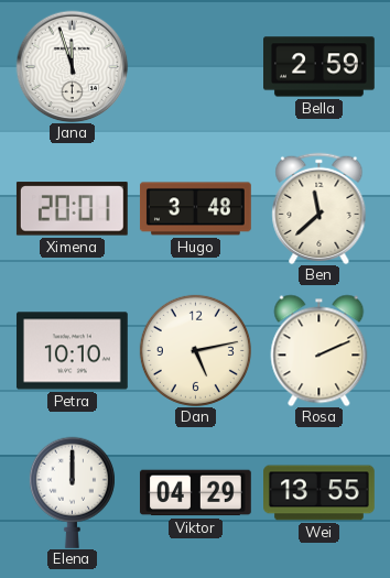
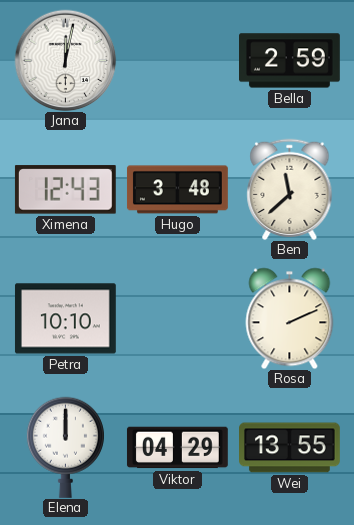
Jana: 11:57 -> 12:02
Ximena: 20:01 -> 12:43
Dan: 5:13 -> none
